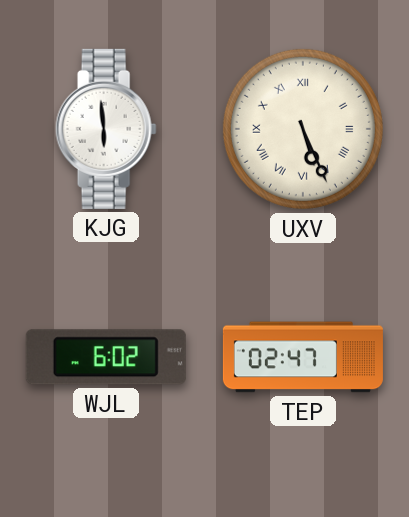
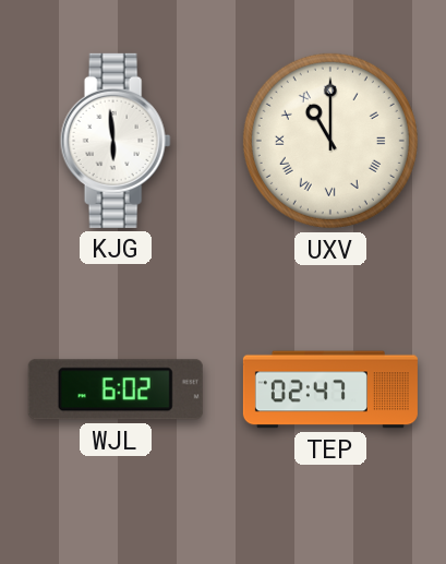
UXV: 5:26 -> 11:00
